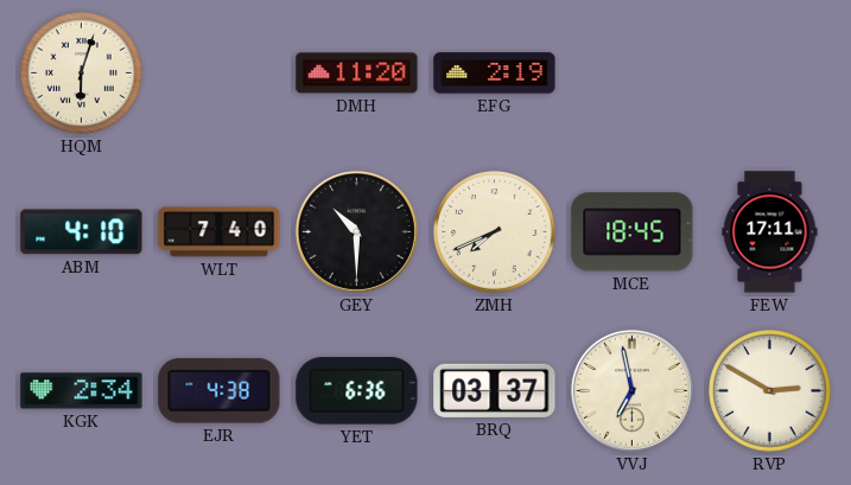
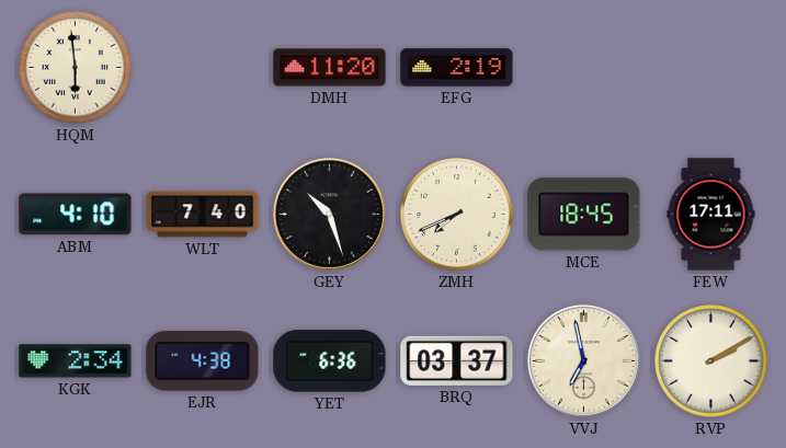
HQM: 6:03 -> 5:59
GEY: 10:30 -> 10:27
RVP: 2:50 -> 2:10
